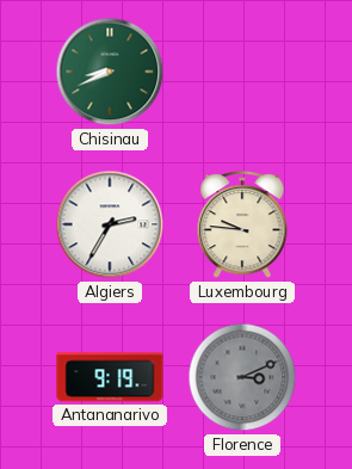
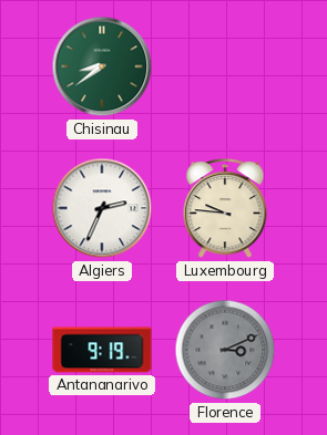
Chisinau: 8:41 -> 8:39
Algiers: 2:35 -> 2:34
